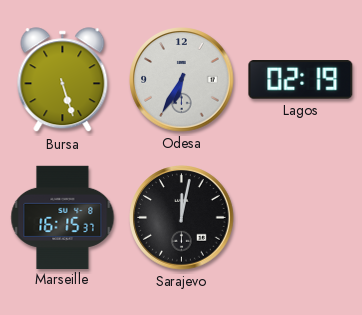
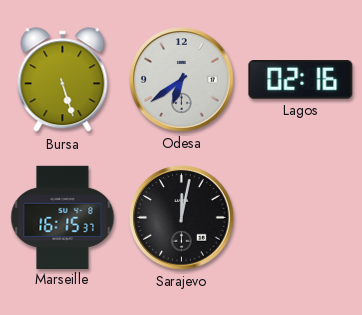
Odesa: 6:35 -> 6:39
Lagos: 02:19 -> 02:16
